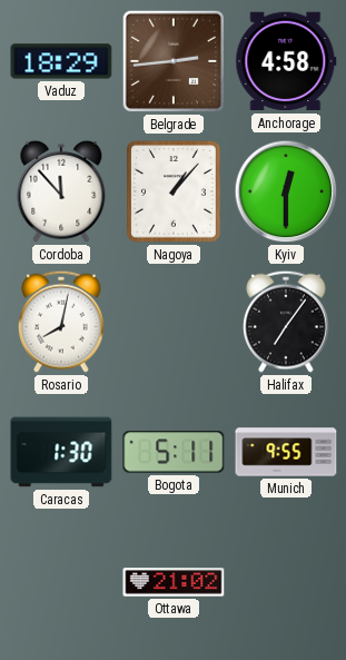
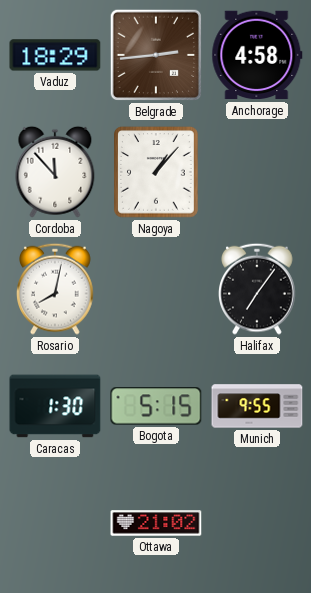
Kyiv: 12:30 -> none
Bogota: 5:11 -> 5:15
